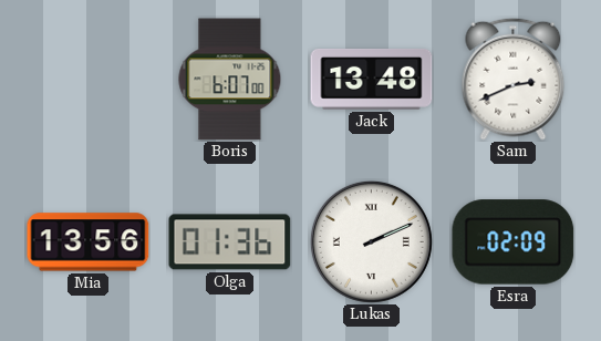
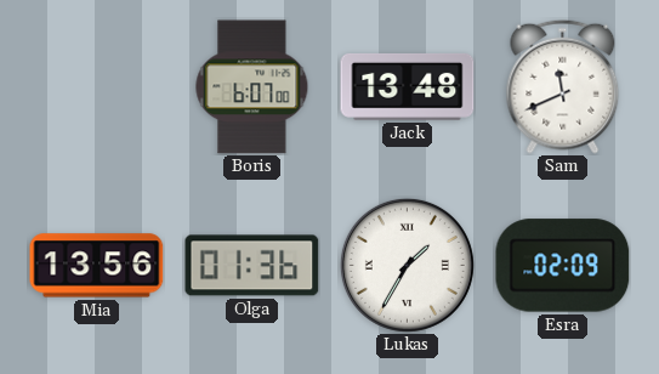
Sam: 2:41 -> 11:41
Lukas: 2:11 -> 1:35
